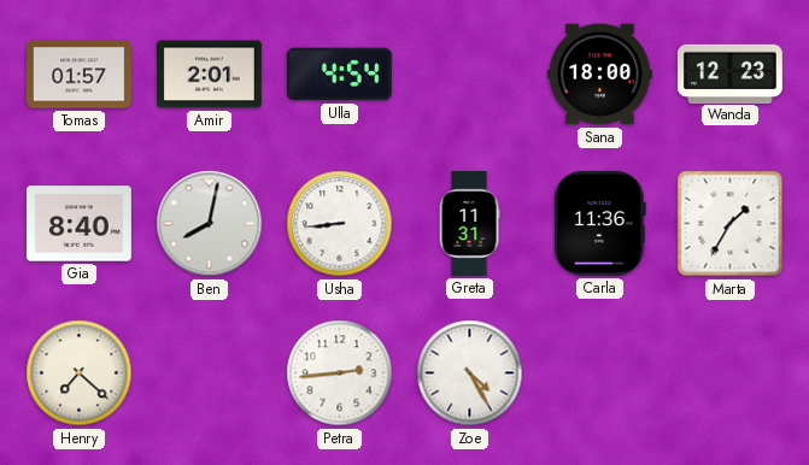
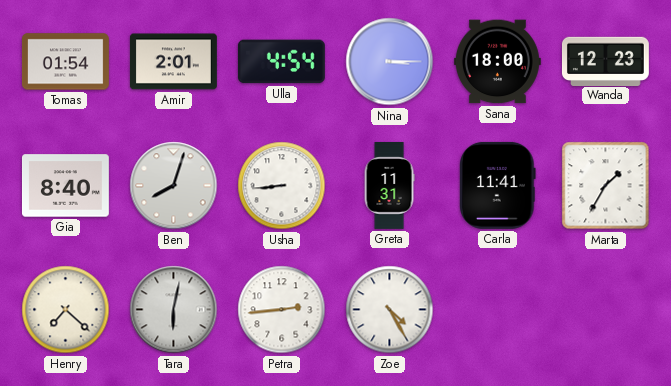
Tomas: 01:57 -> 01:54
Nina: none -> 3:15
Ben: 8:02 -> 8:03
Carla: 11:36 -> 11:41
Tara: none -> 6:02
